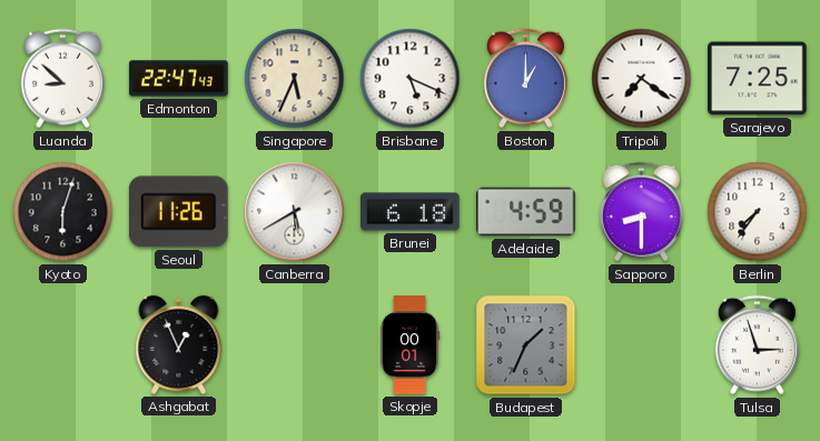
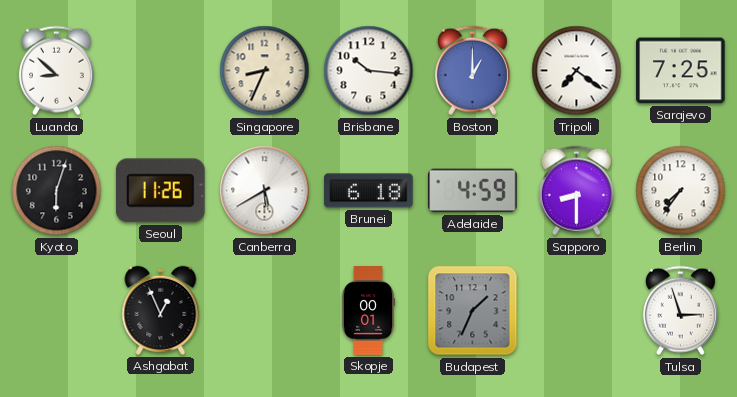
Edmonton: 22:47 -> none
Singapore: 5:34 -> 8:34
Brisbane: 5:19 -> 10:16
